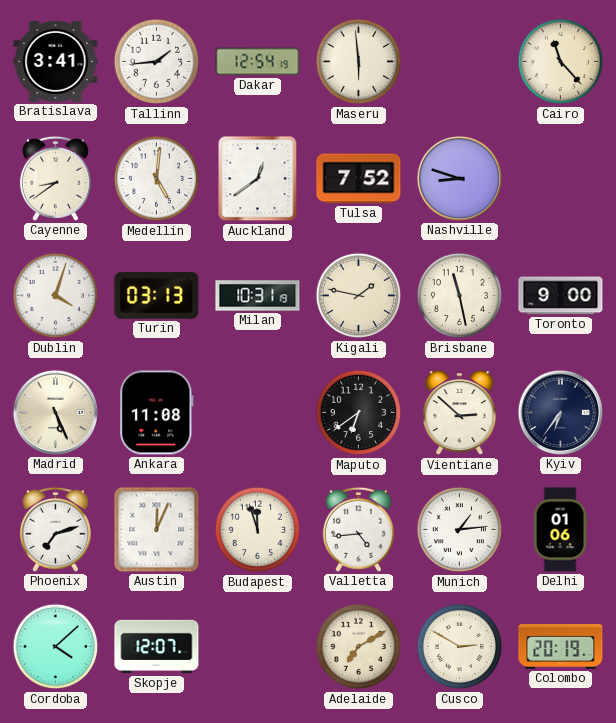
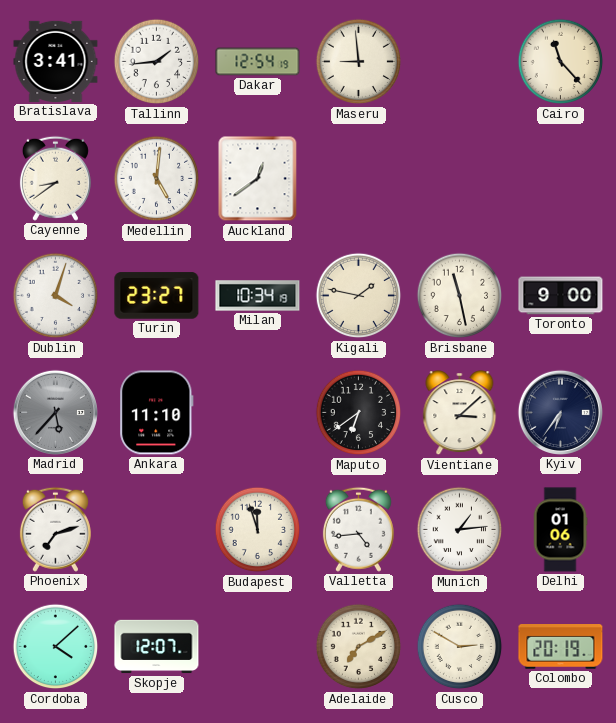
Maseru: 5:59 -> 8:59
Tulsa: 7:52 -> none
Nashville: 8:48 -> none
Turin: 03:13 -> 23:27
Milan: 10:31 -> 10:34
Madrid: 5:26 -> 5:37
Madrid dial: cream -> grey
Ankara: 11:08 -> 11:10
Vientiane: 2:52 -> 3:08
Austin: 12:04 -> none
